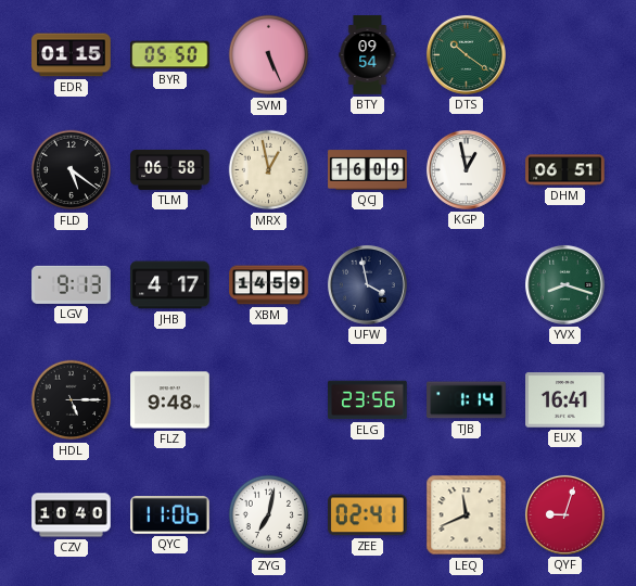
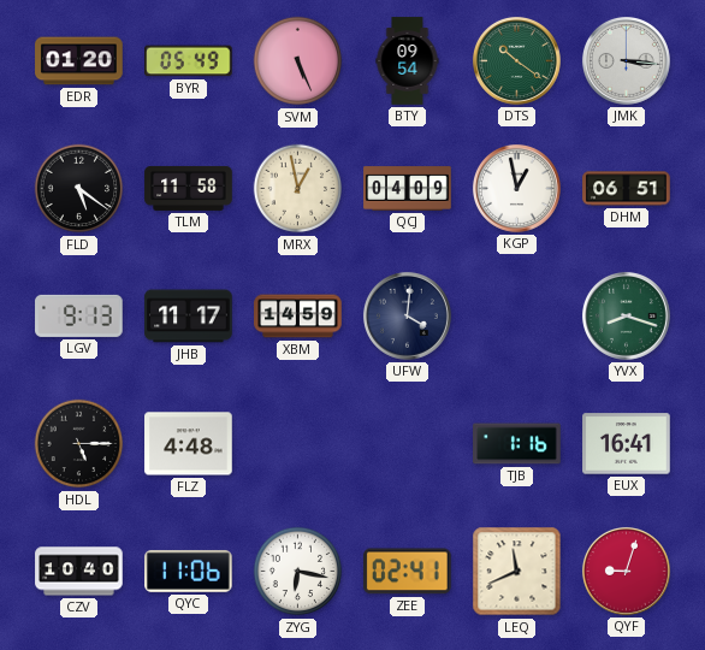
EDR: 01:15 -> 01:20
BYR: 05:50 -> 05:49
JMK: none -> 3:16
TLM: 06:58 -> 11:58
QCJ: 16:09 -> 04:09
JHB: 4:17 -> 11:17
UFW: 3:58 -> 4:01
FLZ: 9:48 -> 4:48
ELG: 23:56 -> none
TJB: 1:14 -> 1:16
ZYG: 7:02 -> 6:17
